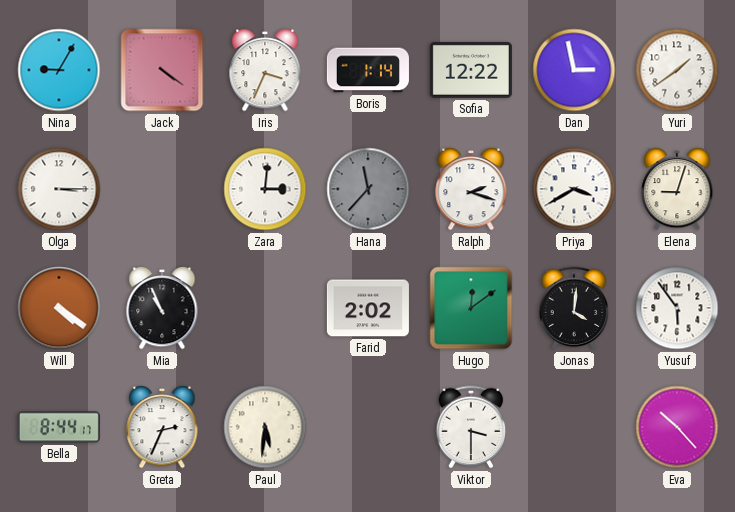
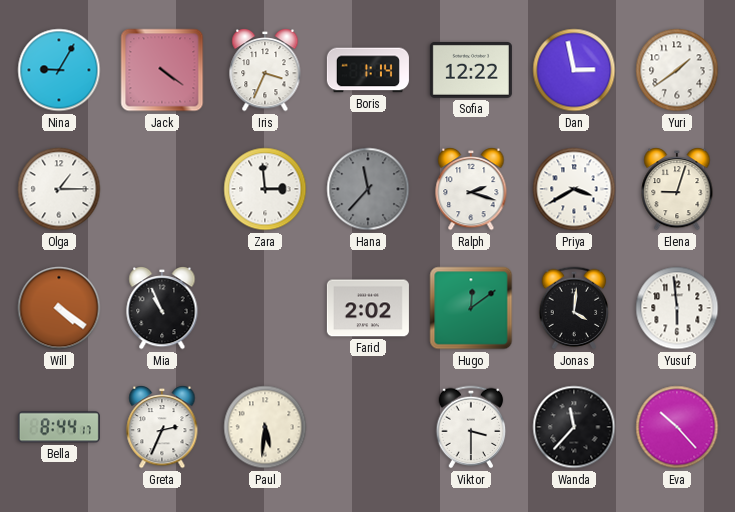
Olga: 3:15 -> 1:15
Zara: 3:01 -> 2:59
Yusuf: 5:54 -> 5:59
Wanda: none -> 11:37
